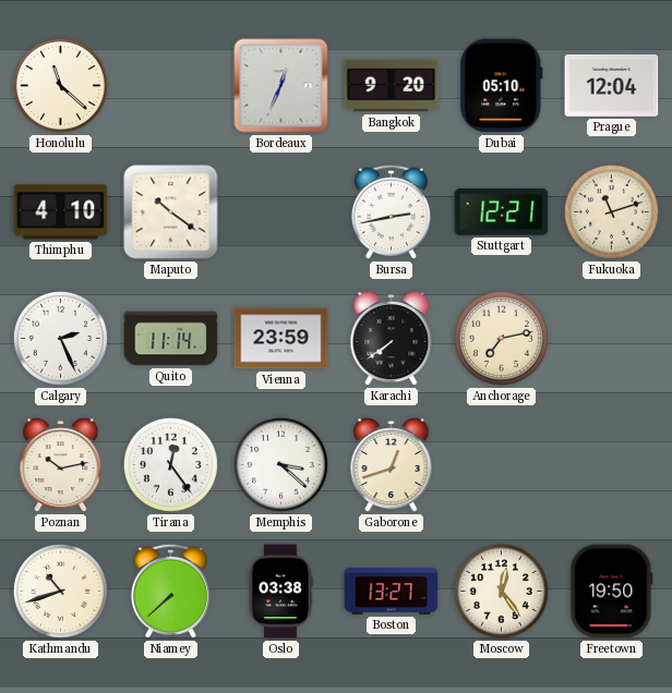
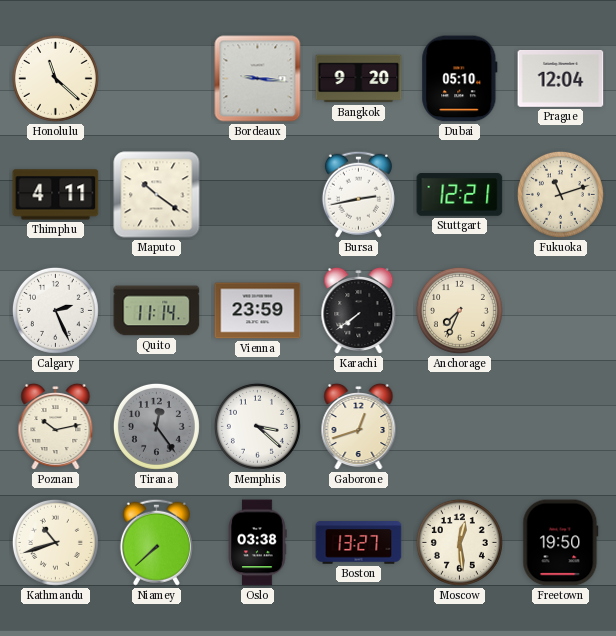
Bordeaux: 12:34 -> 9:16
Thimphu: 4:10 -> 4:11
Anchorage: 7:13 -> 7:34
Tirana dial: white -> grey
Moscow: 12:24 -> 12:29
